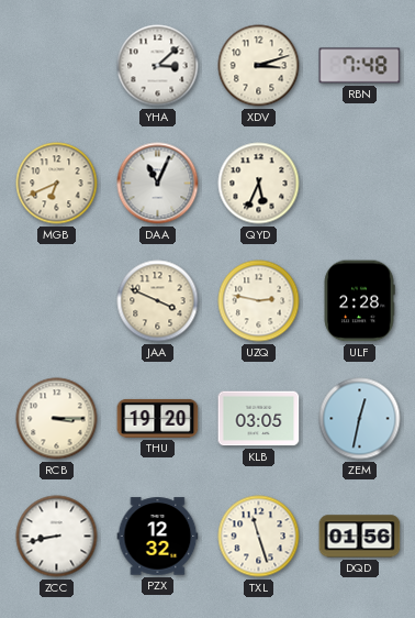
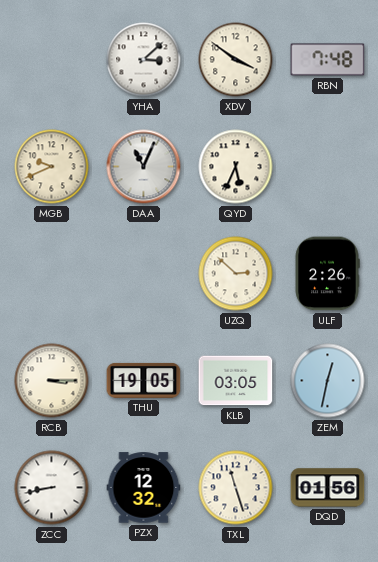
XDV: 3:12 -> 3:51
MGB: 6:41 -> 9:41
JAA: 3:49 -> none
UZQ: 2:47 -> 2:52
ULF: 2:28 -> 2:26
THU: 19:20 -> 19:05
